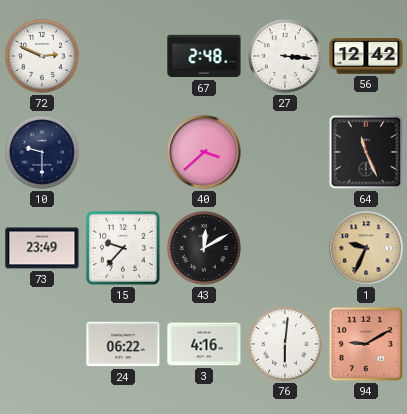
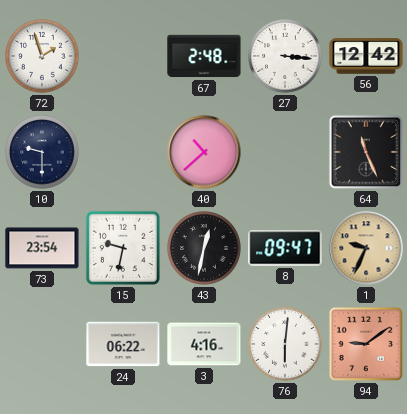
72: 2:49 -> 1:57
40: 3:38 -> 10:38
73: 23:49 -> 23:54
15: 9:37 -> 9:32
43: 12:10 -> 12:32
8: none -> 09:47
94: 9:10 -> 9:09
